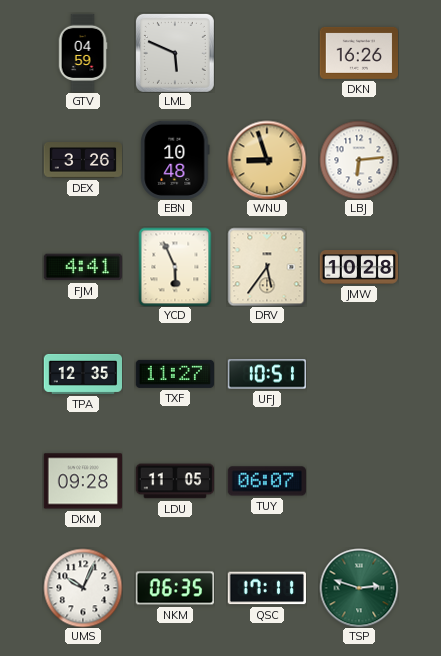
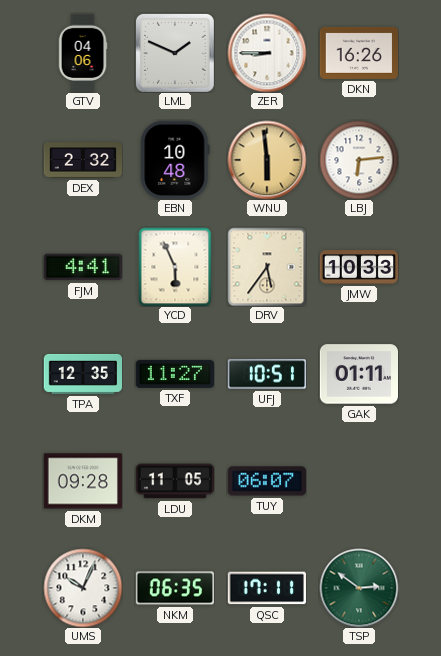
GTV: 04:59 -> 04:06
LML: 5:49 -> 1:49
ZER: none -> 8:45
DEX: 3:26 -> 2:32
WNU: 8:57 -> 5:59
JMW: 10:28 -> 10:33
GAK: none -> 01:11
TSP: 2:48 -> 2:51
